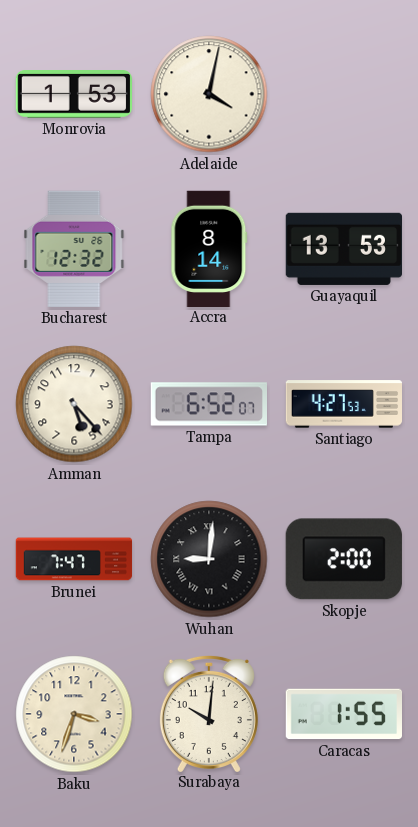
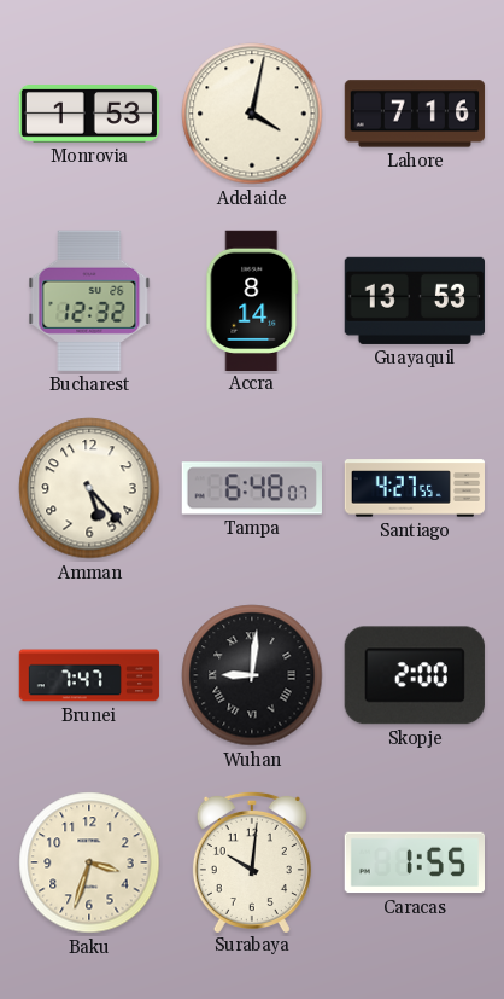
Lahore: none -> 7:16
Tampa: 6:52 -> 6:48
Santiago: 4:27:53 -> 4:27:55
